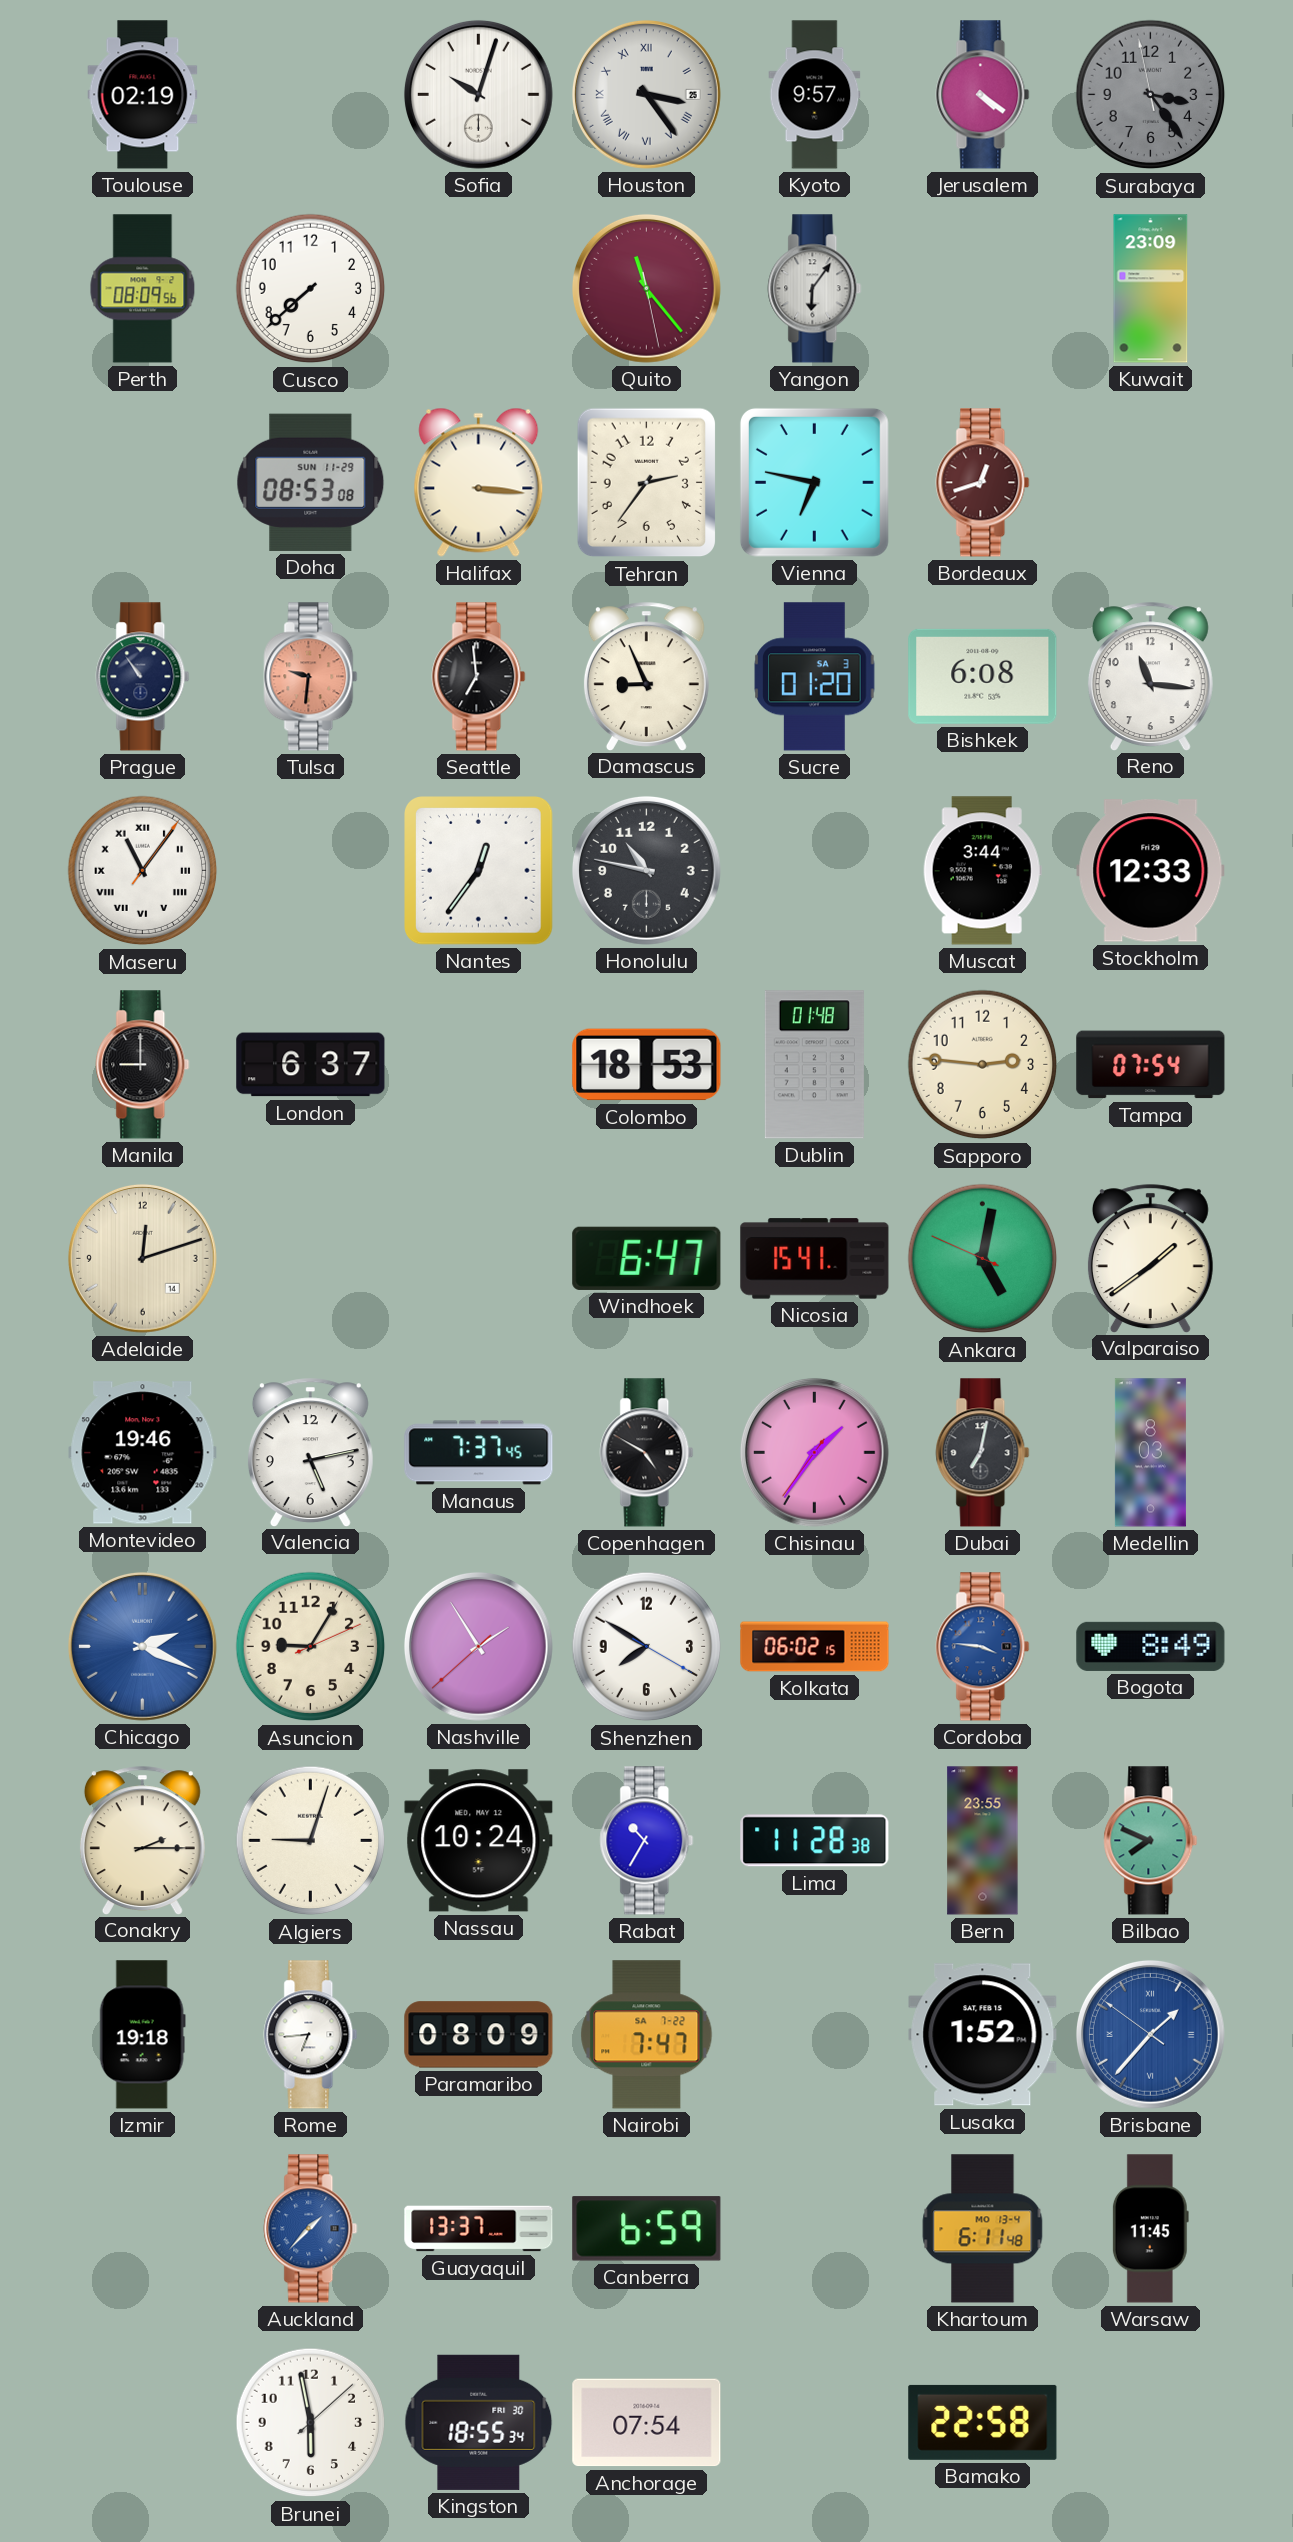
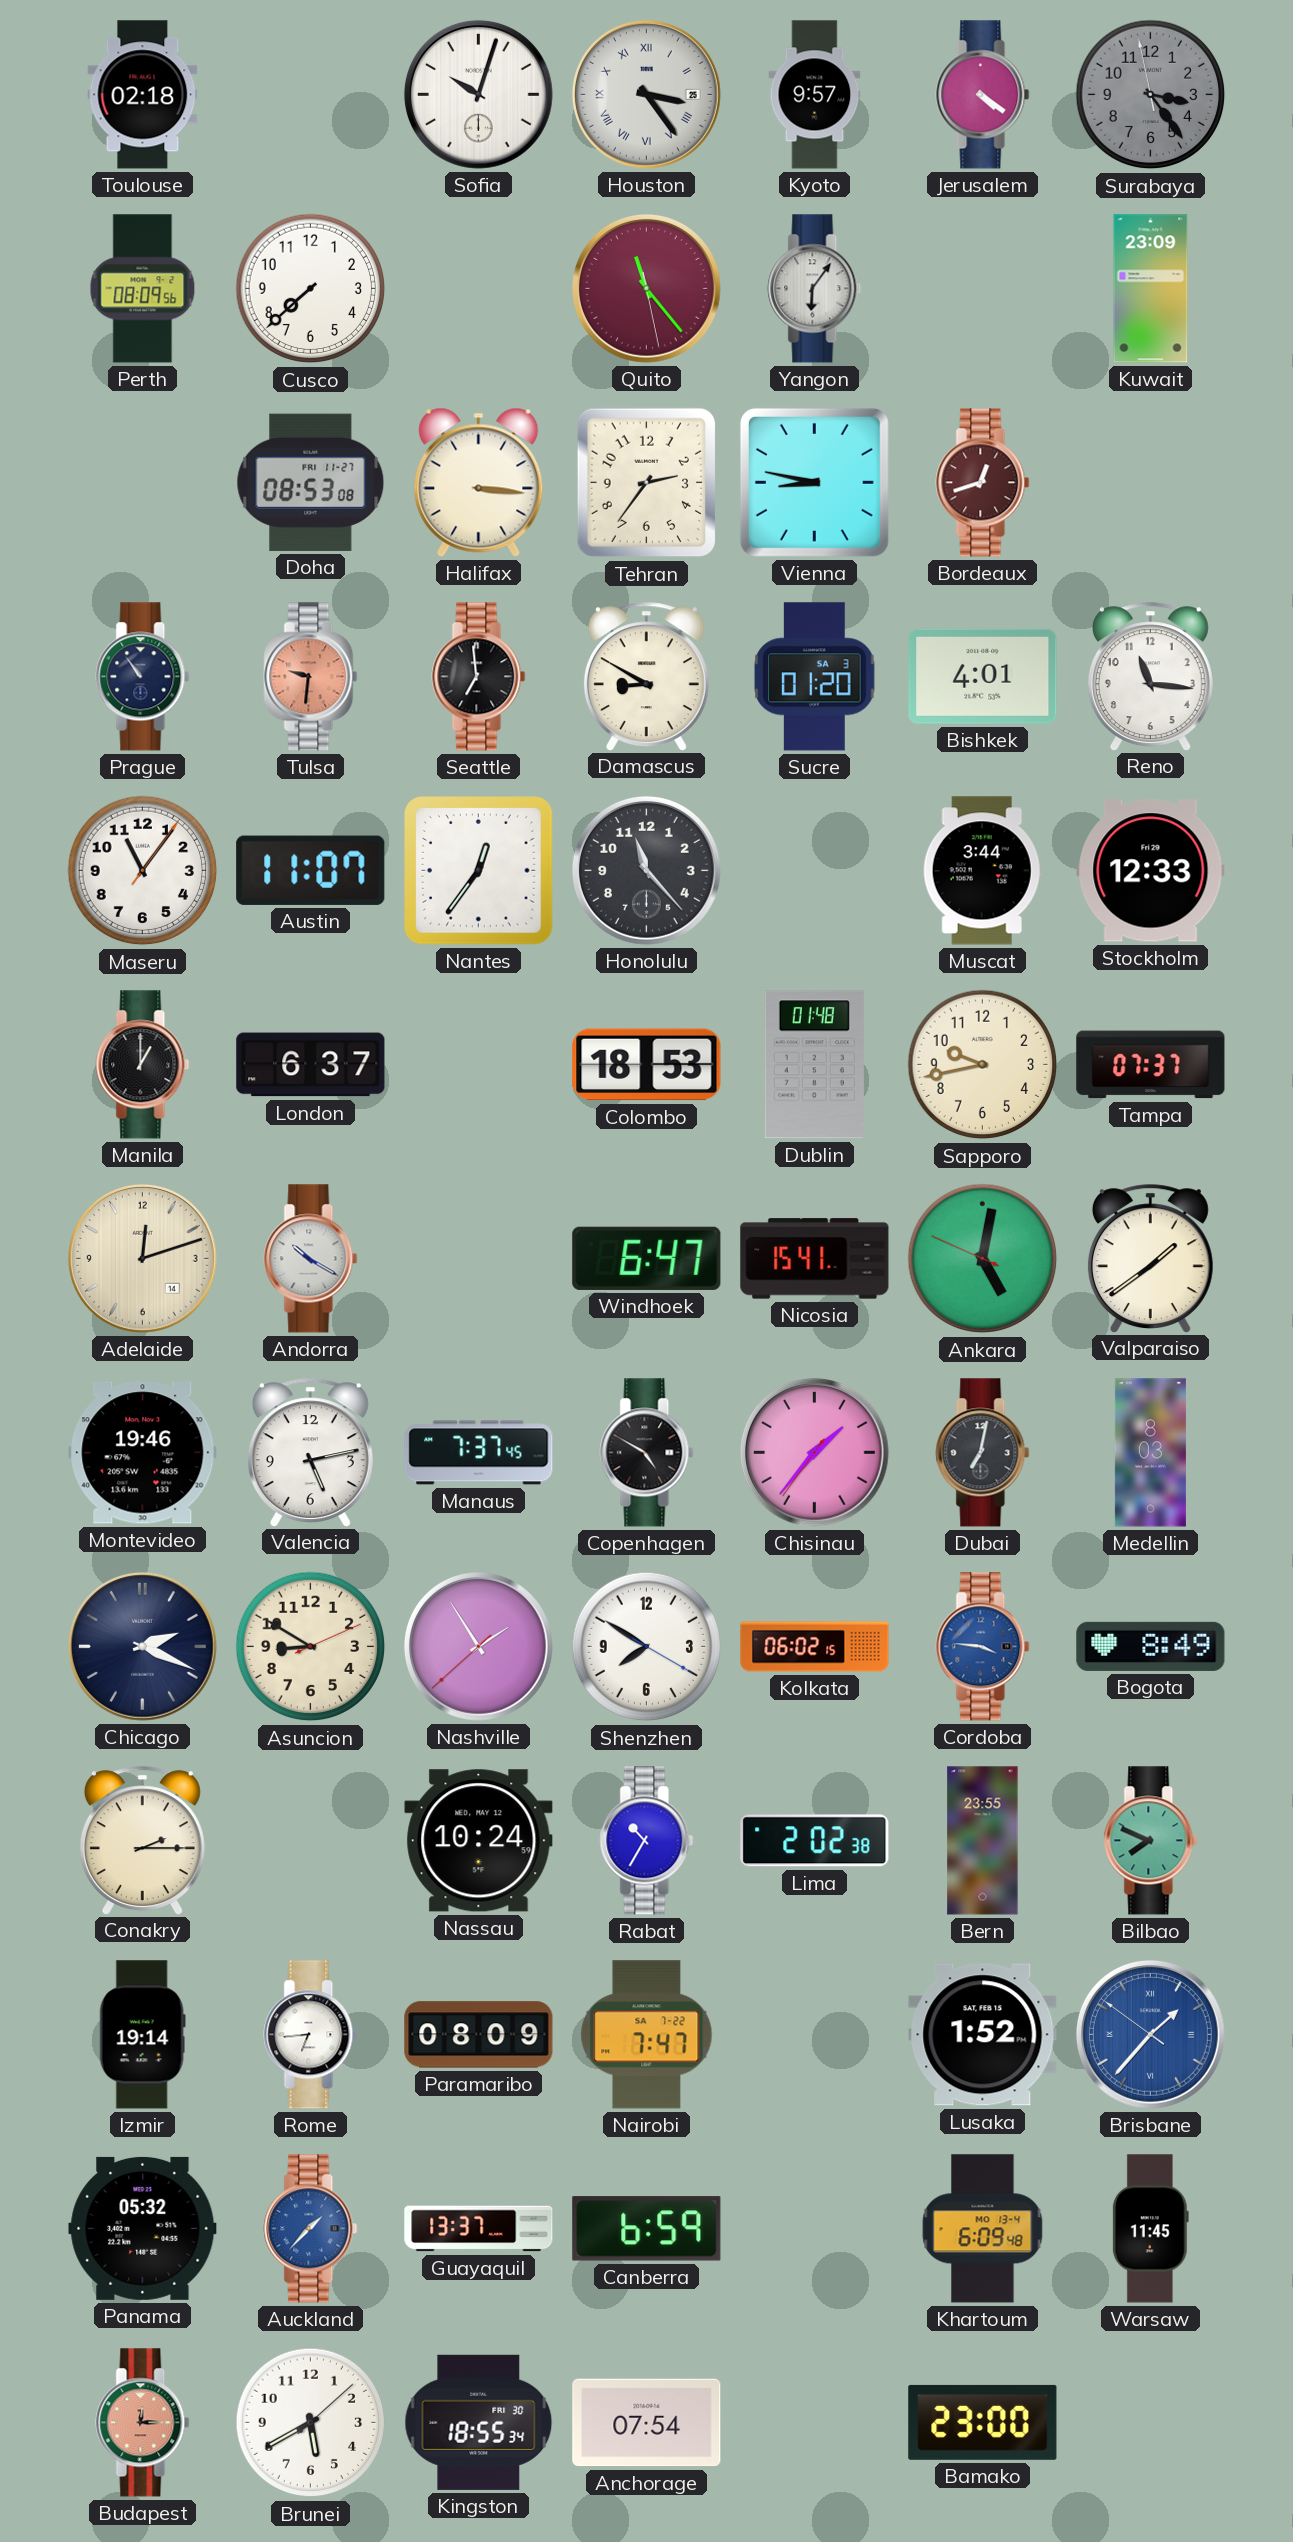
Toulouse: 02:19 -> 02:18
Doha date: SUN 11-29 -> FRI 11-27
Vienna: 6:47 -> 8:47
Damascus: 8:56 -> 8:50
Bishkek: 6:08 -> 4:01
Maseru numerals: Roman -> Arabic
Austin: none -> 11:07
Honolulu: 10:47 -> 11:23
Manila: 9:00 -> 1:00
Sapporo: 2:46 -> 9:43
Tampa: 07:54 -> 07:37
Andorra: none -> 10:20
Chisinau: 1:35 -> 1:36
Chicago dial: blue -> navy
Asuncion: 9:05 -> 8:50
Algiers: 9:03 -> none
Lima: 11:28 -> 2:02
Izmir: 19:18 -> 19:14
Panama: none -> 05:32
Khartoum: 6:11 -> 6:09
Budapest: none -> 12:15
Brunei: 5:58 -> 5:40
Bamako: 22:58 -> 23:00
